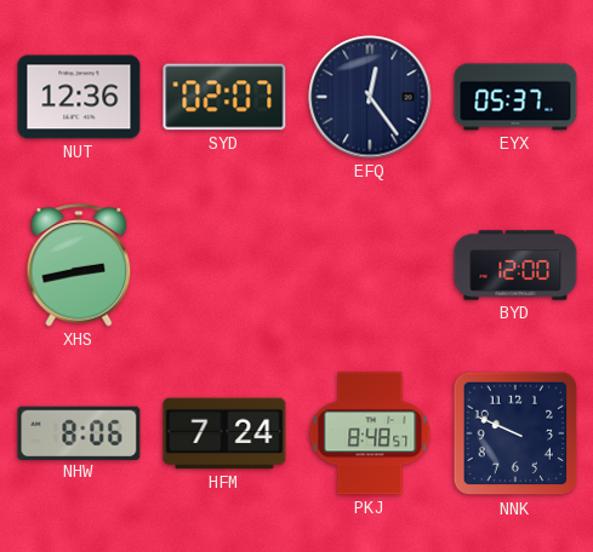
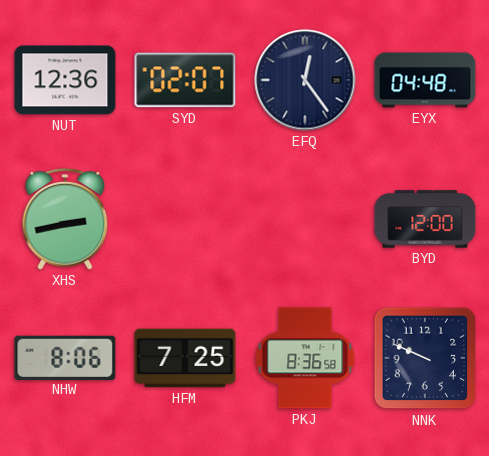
EYX: 05:37 -> 04:48
HFM: 7:24 -> 7:25
PKJ: 8:48 -> 8:36
